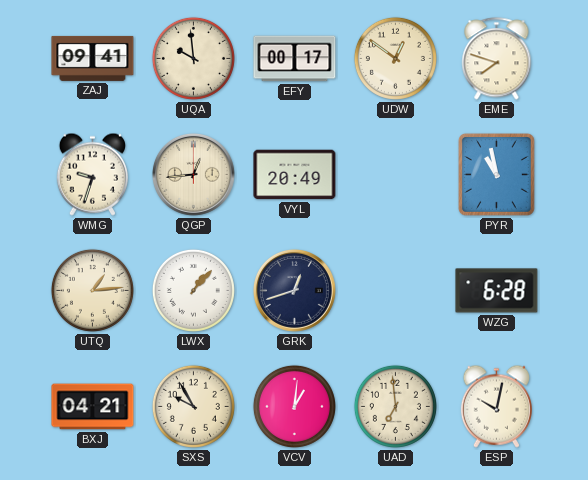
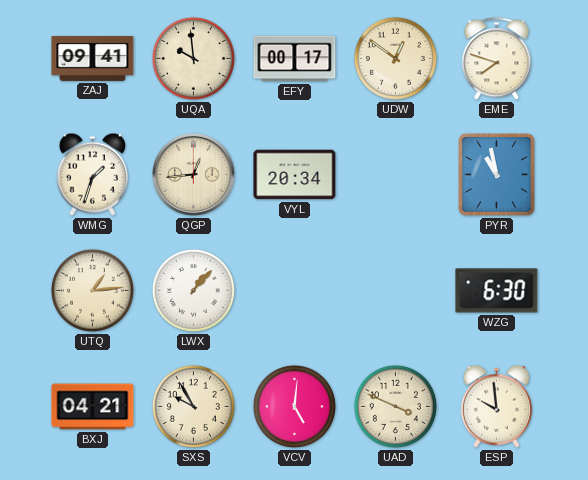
WMG: 9:33 -> 1:33
VYL: 20:49 -> 20:34
GRK: 12:42 -> none
WZG: 6:28 -> 6:30
VCV: 1:01 -> 5:01
UAD: 6:59 -> 3:49
ESP: 10:02 -> 9:59
